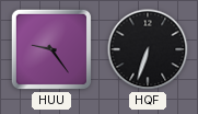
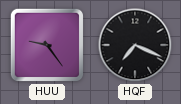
HQF: 6:33 -> 7:19
